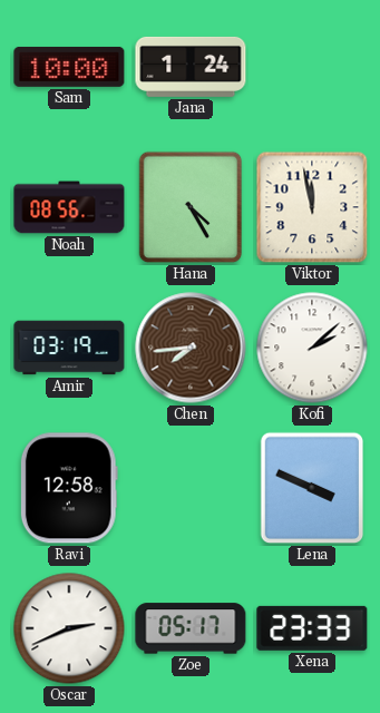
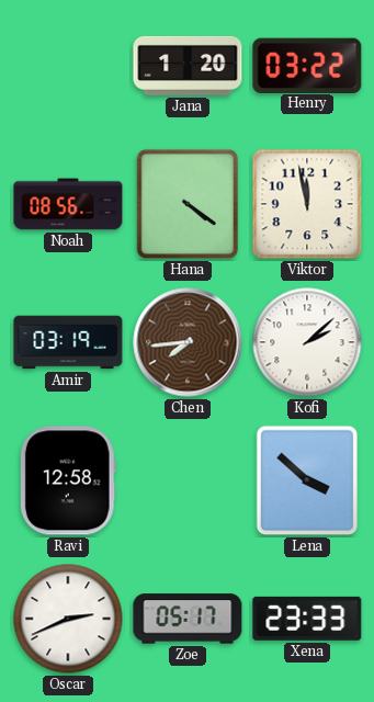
Sam: 10:00 -> none
Jana: 1:24 -> 1:20
Henry: none -> 03:22
Hana: 4:25 -> 4:21
Lena: 3:49 -> 3:52
